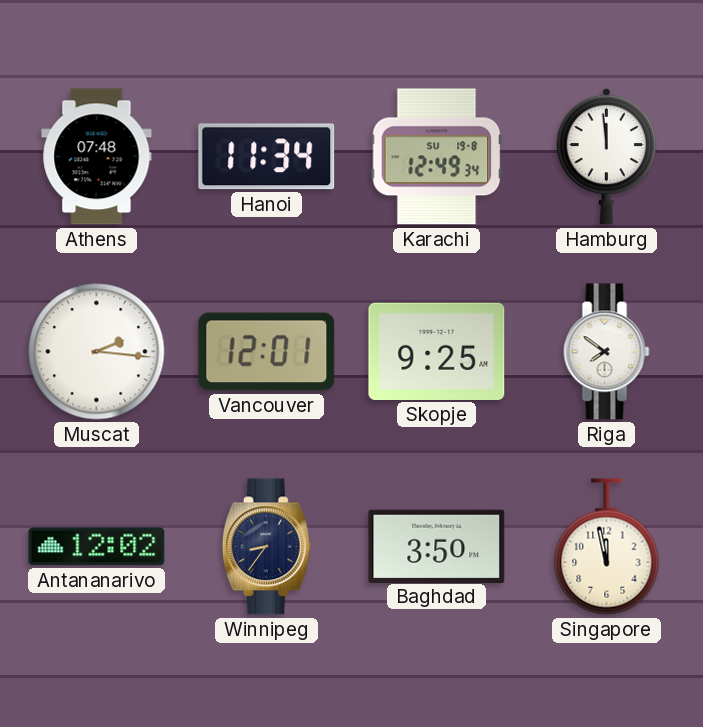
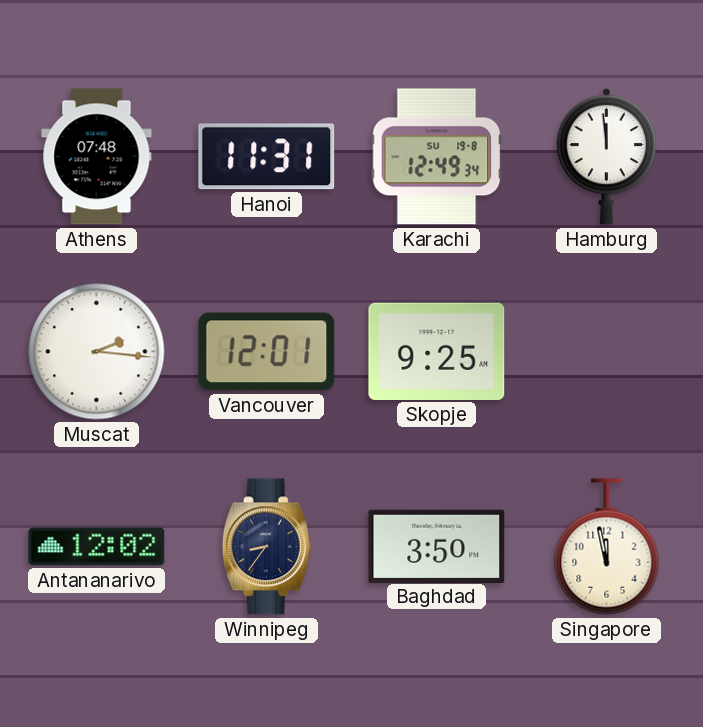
Hanoi: 11:34 -> 11:31
Riga: 7:51 -> none
